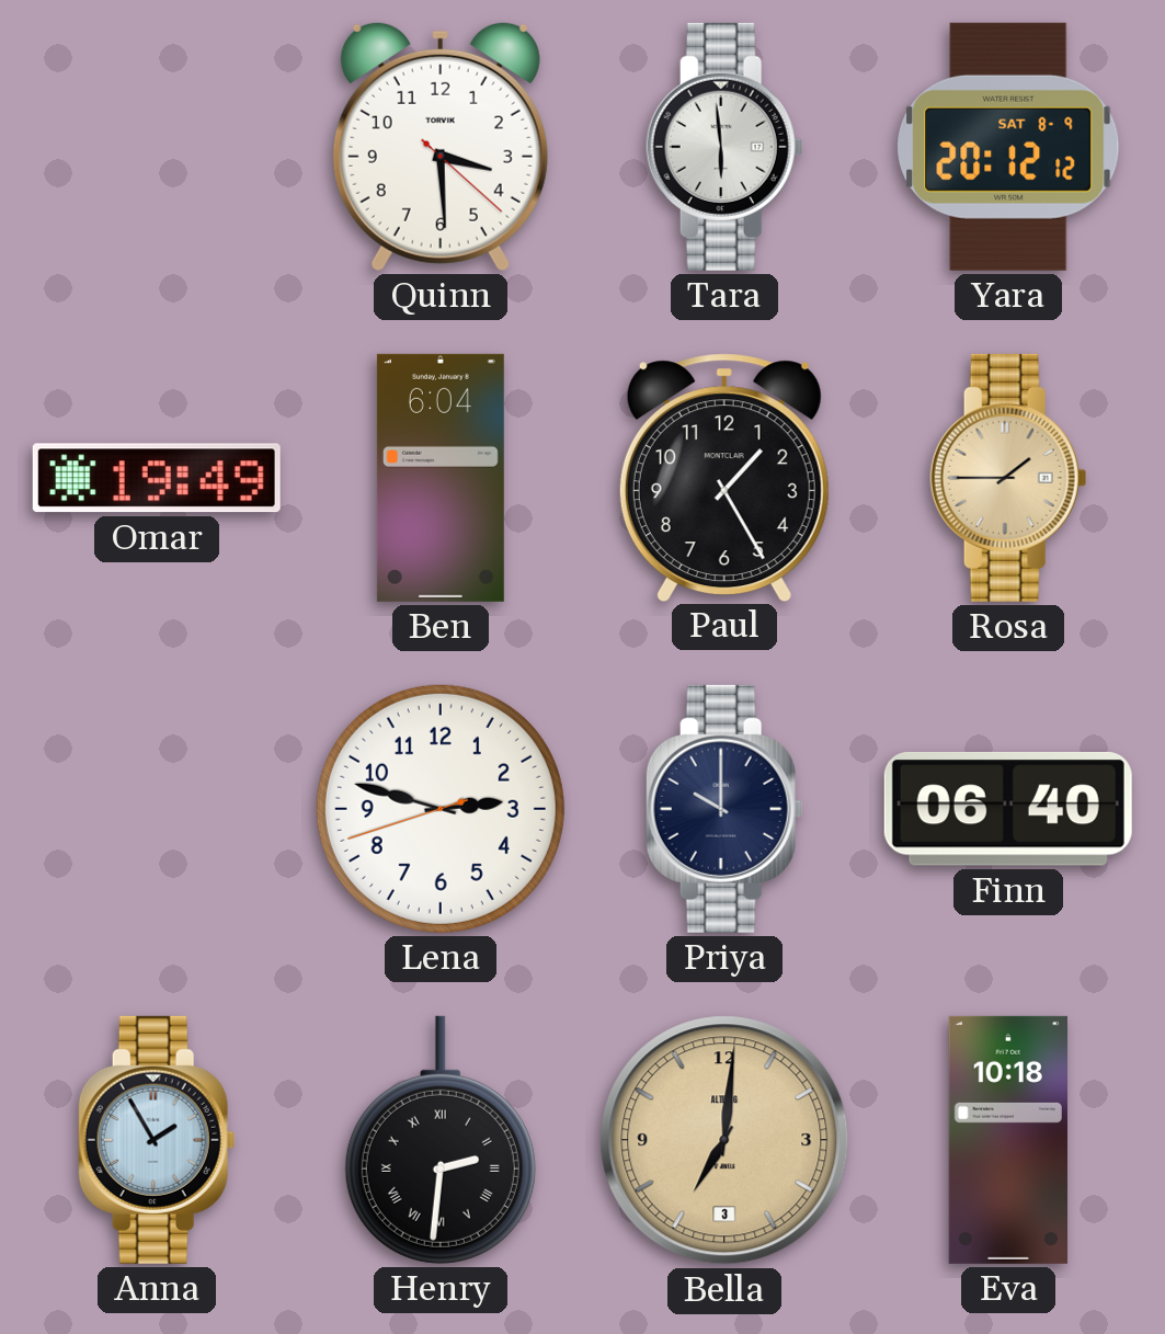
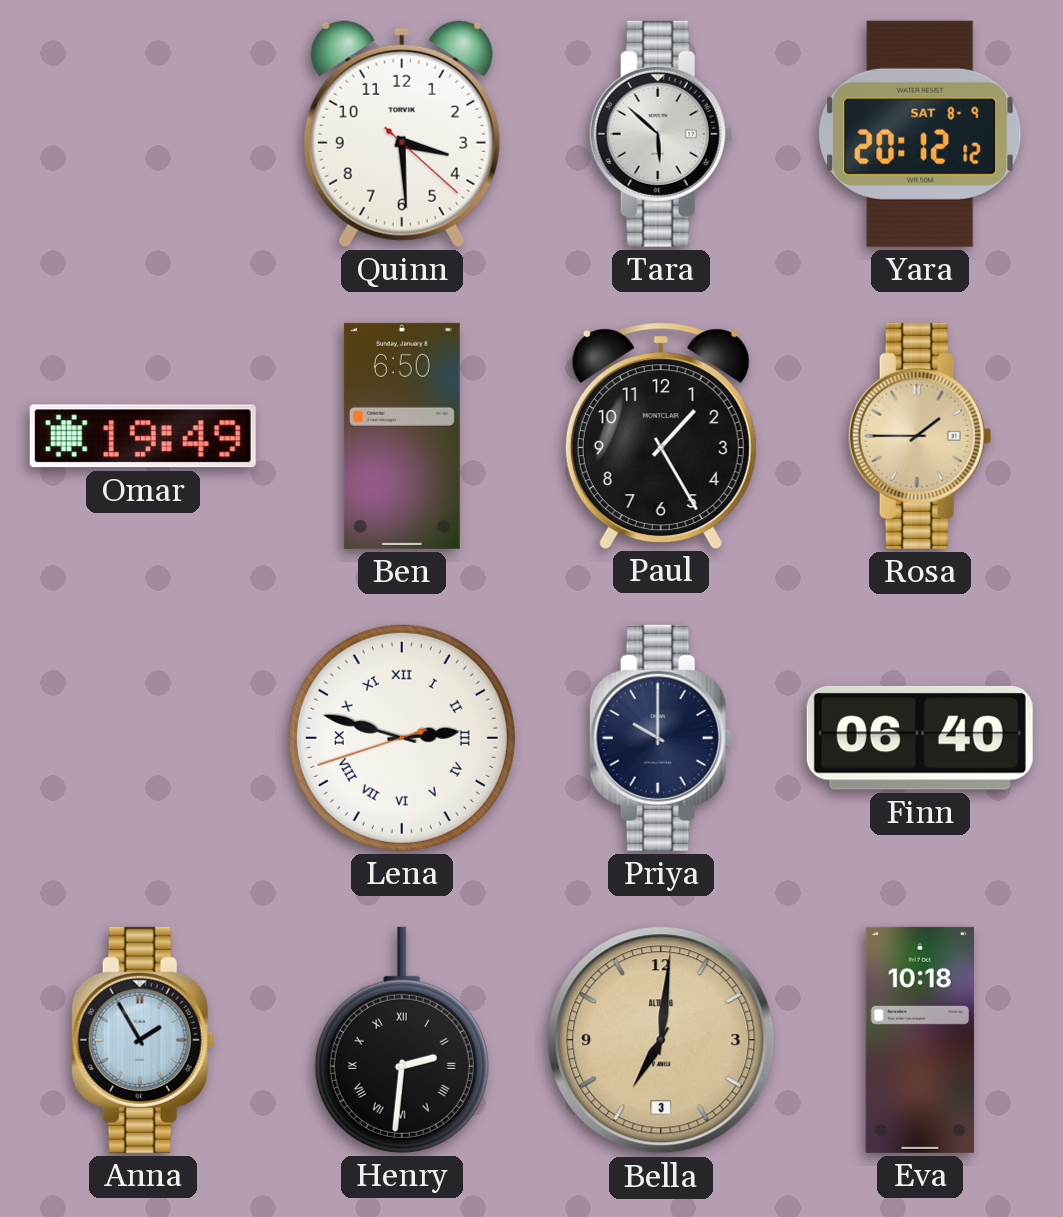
Tara: 5:59 -> 5:52
Ben: 6:04 -> 6:50
Lena numerals: Arabic -> Roman
